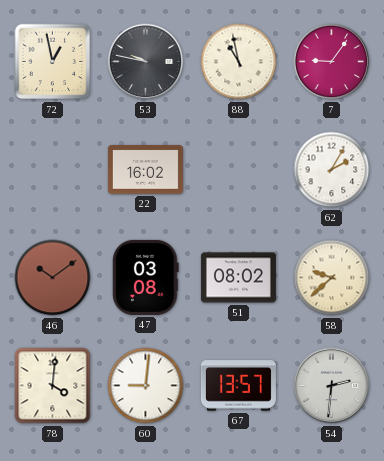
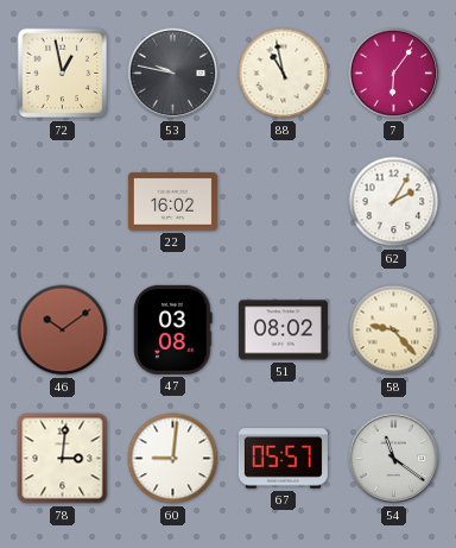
7: 9:06 -> 6:06
58: 9:38 -> 9:23
78: 4:01 -> 3:01
67: 13:57 -> 05:57
54: 2:31 -> 11:21
